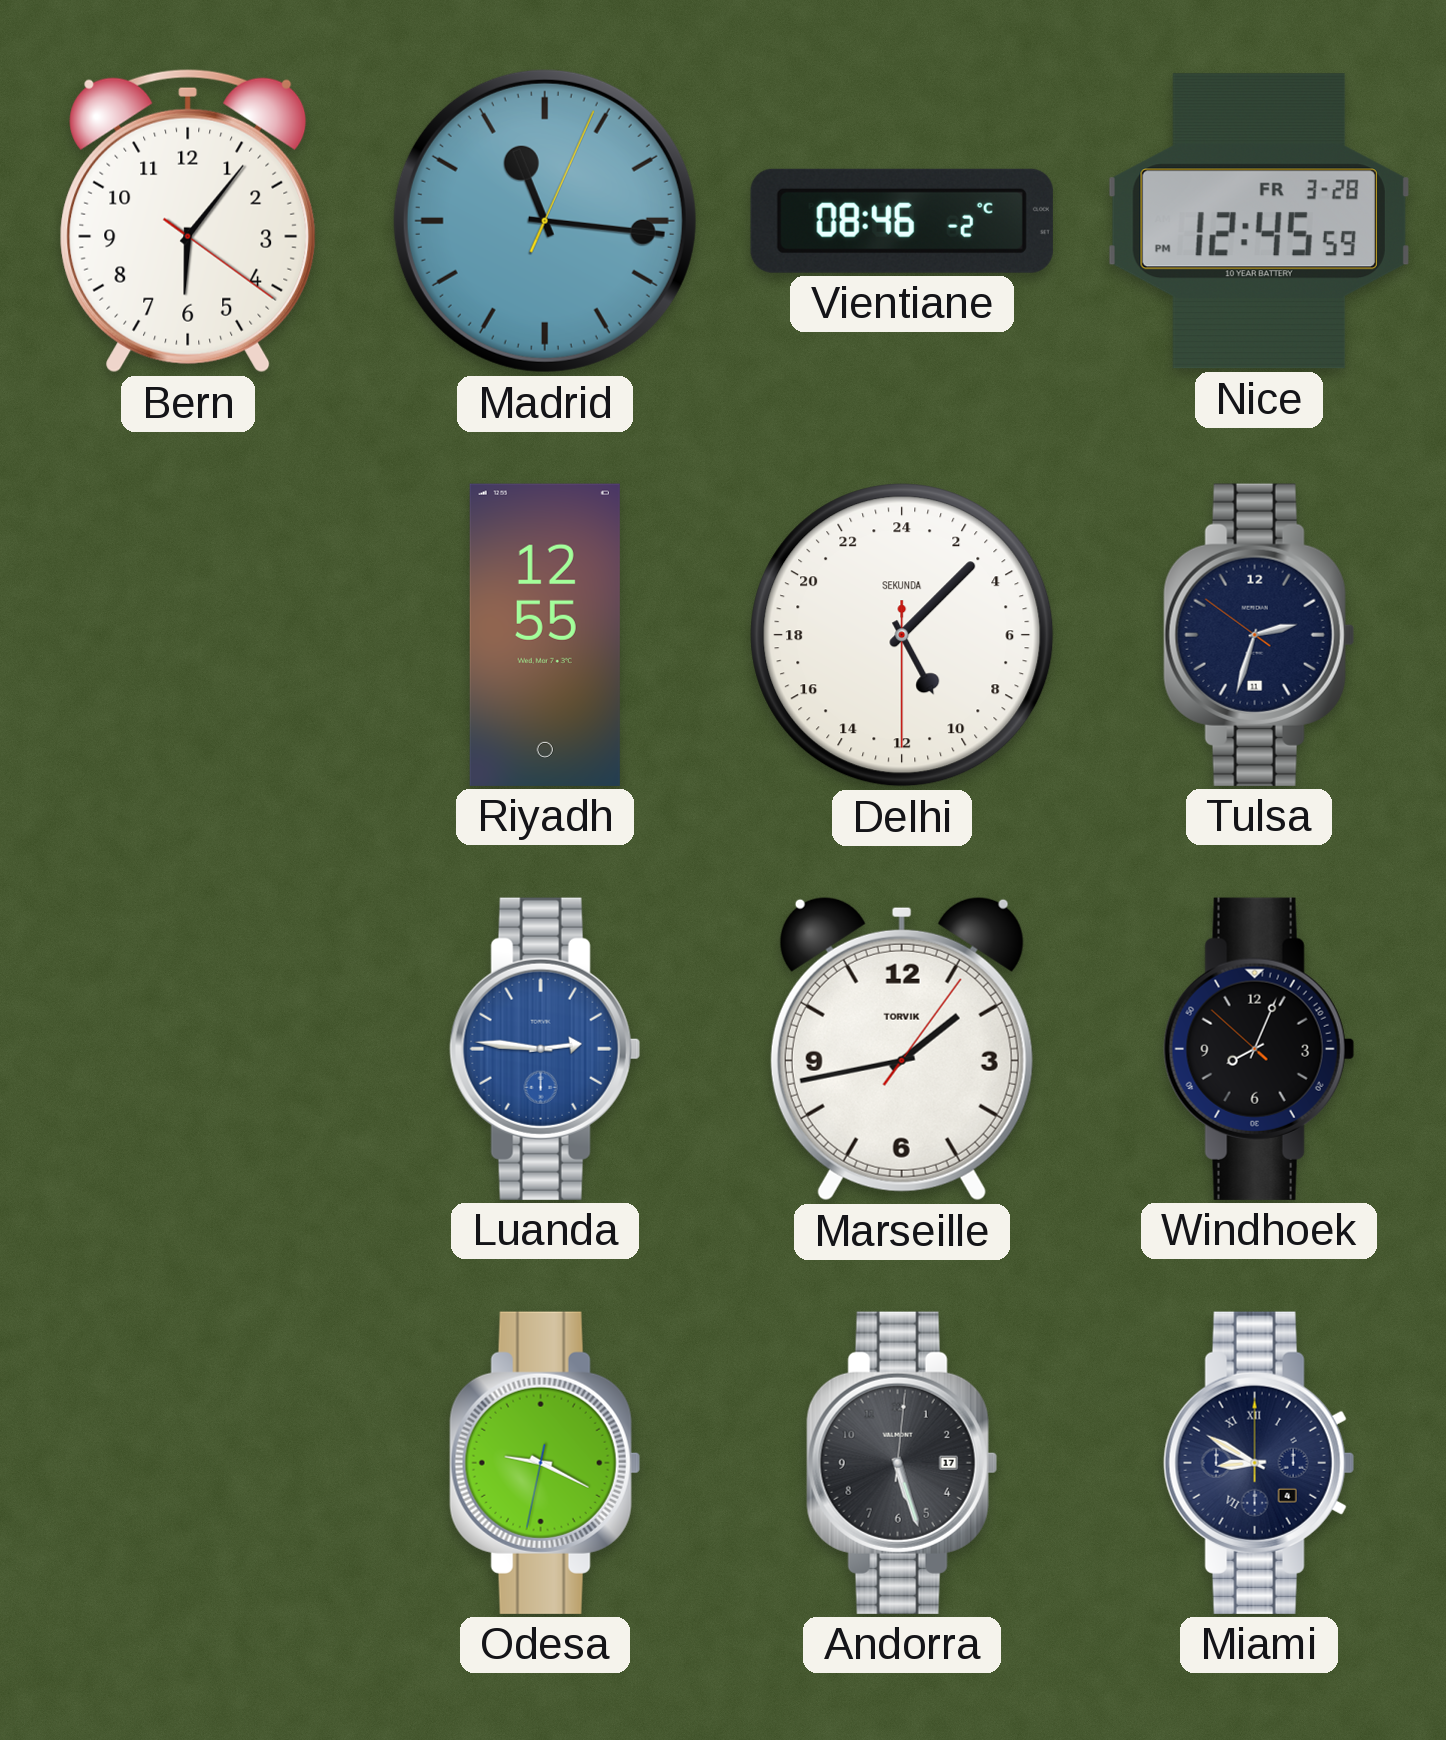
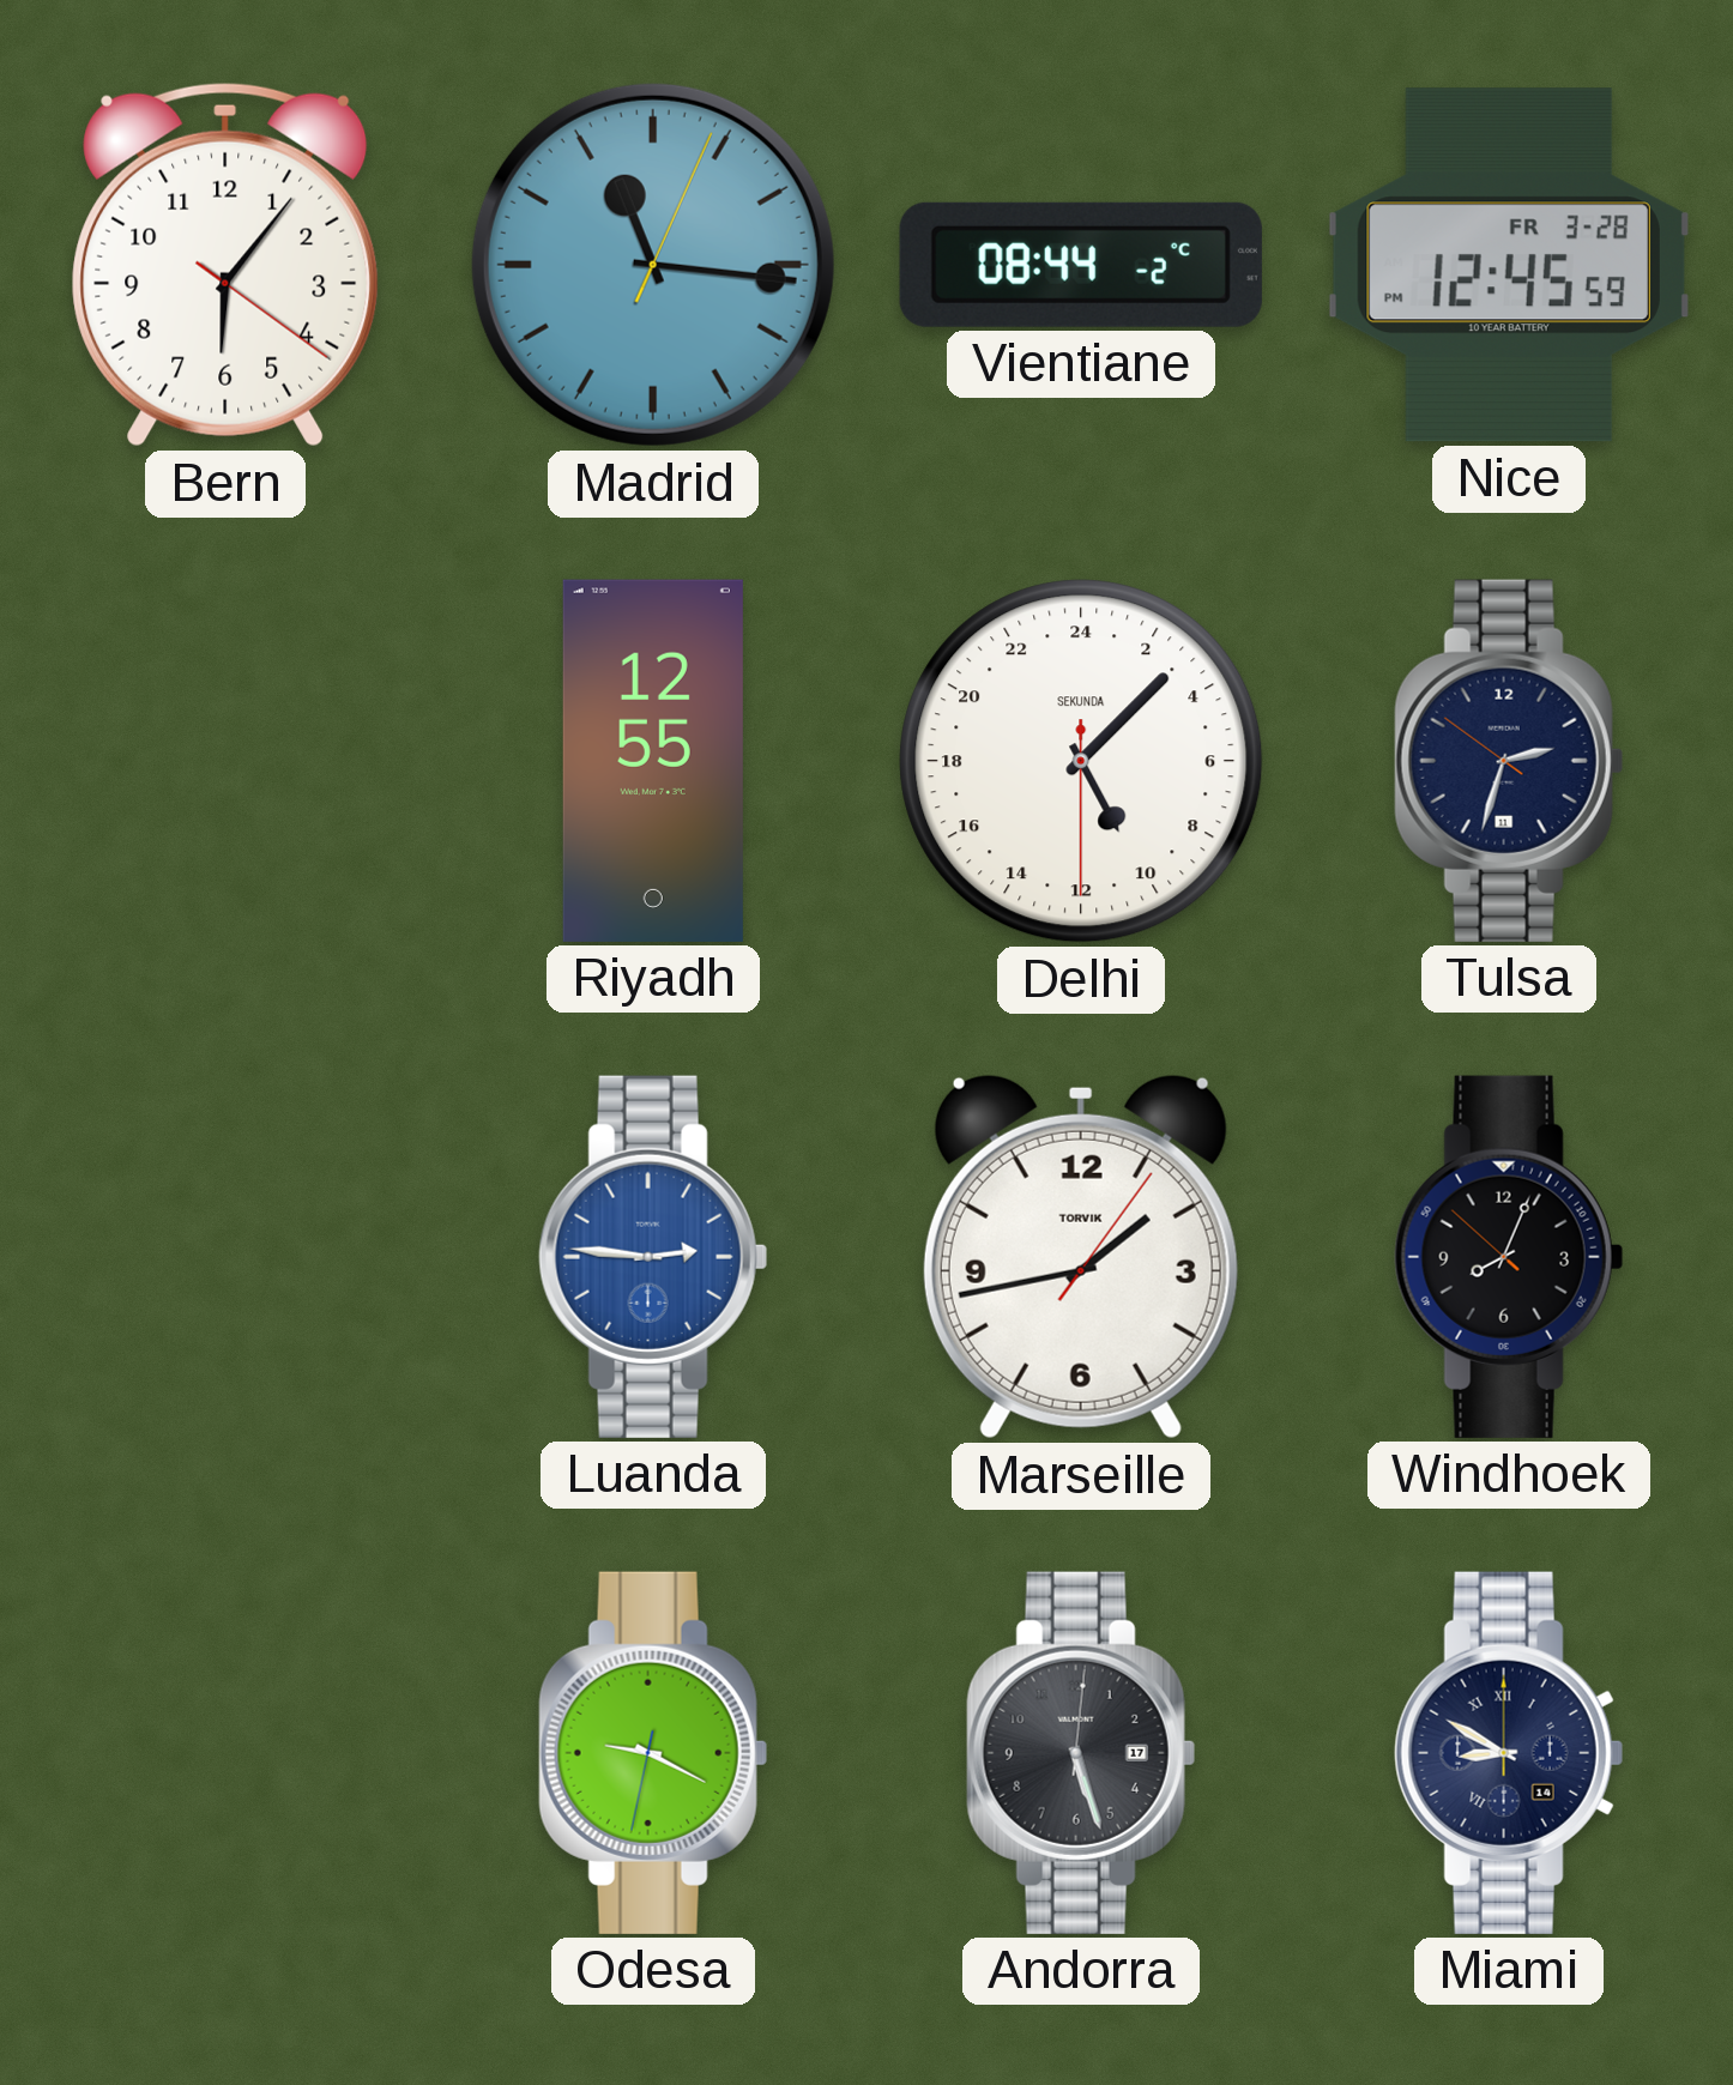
Vientiane: 08:46 -> 08:44
Miami date: 4 -> 14
